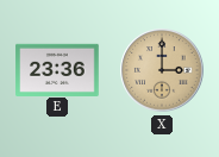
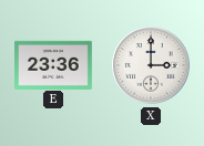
X dial: champagne -> white
